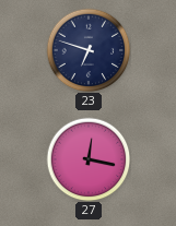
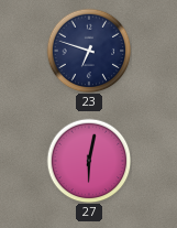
27: 12:17 -> 6:02
